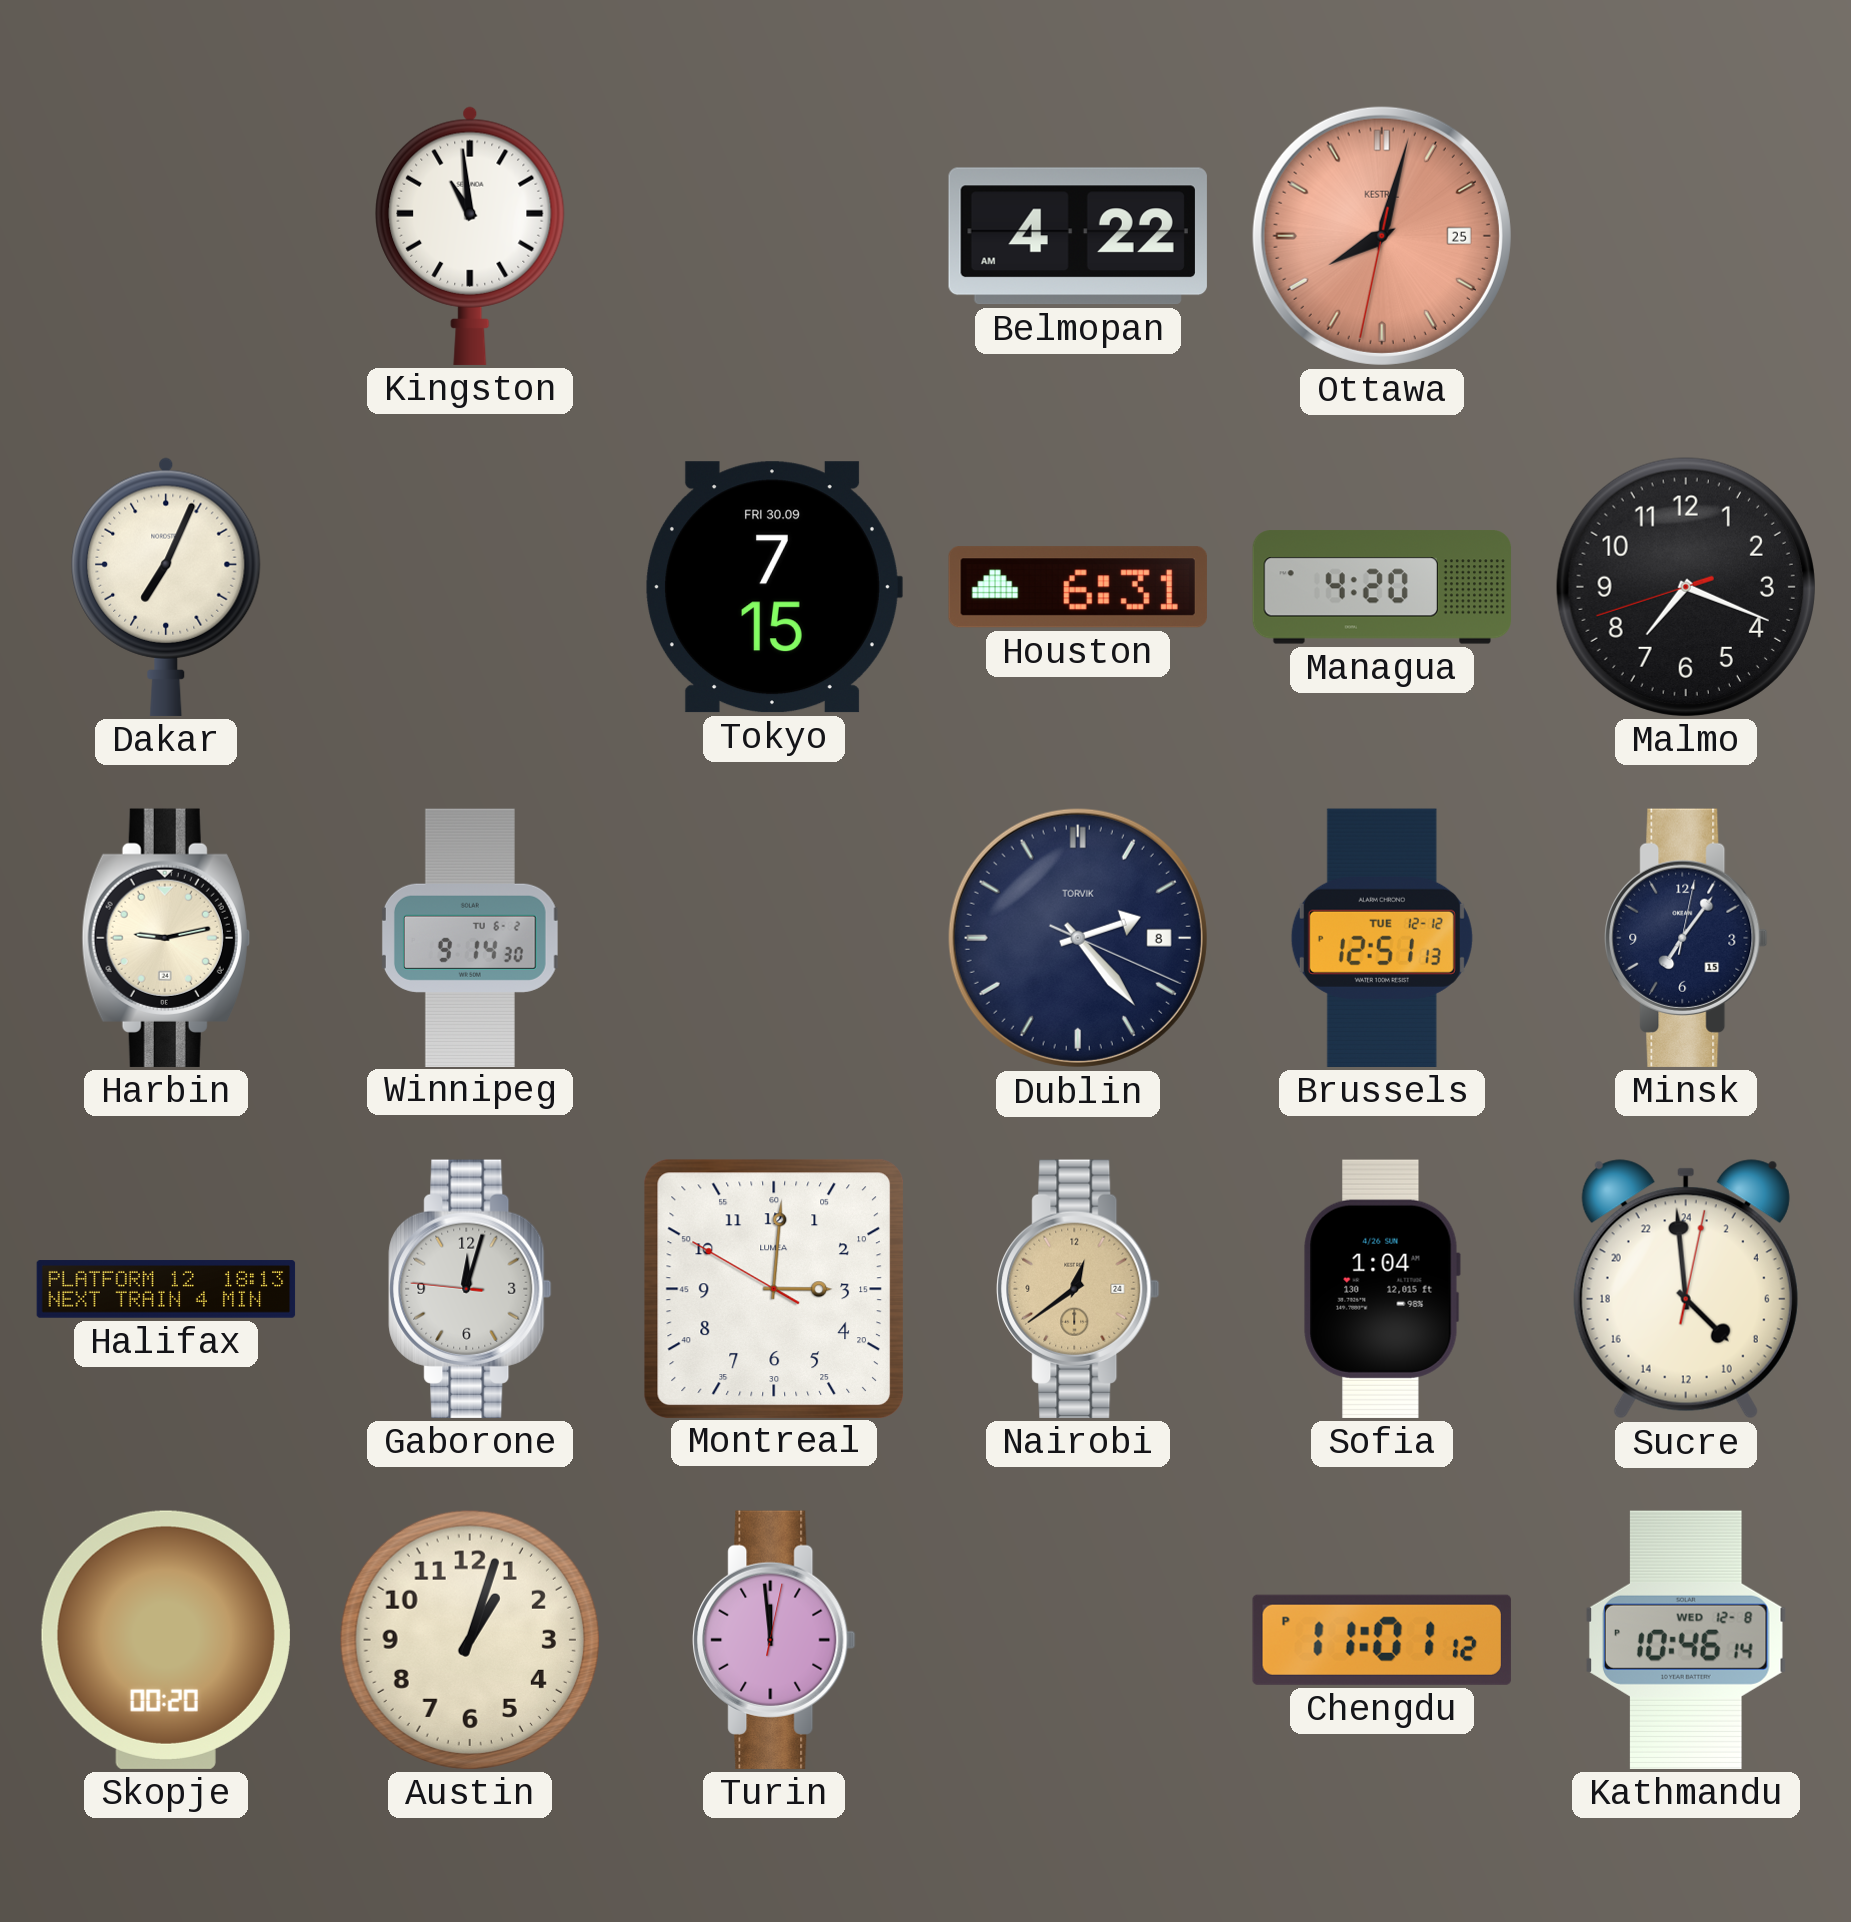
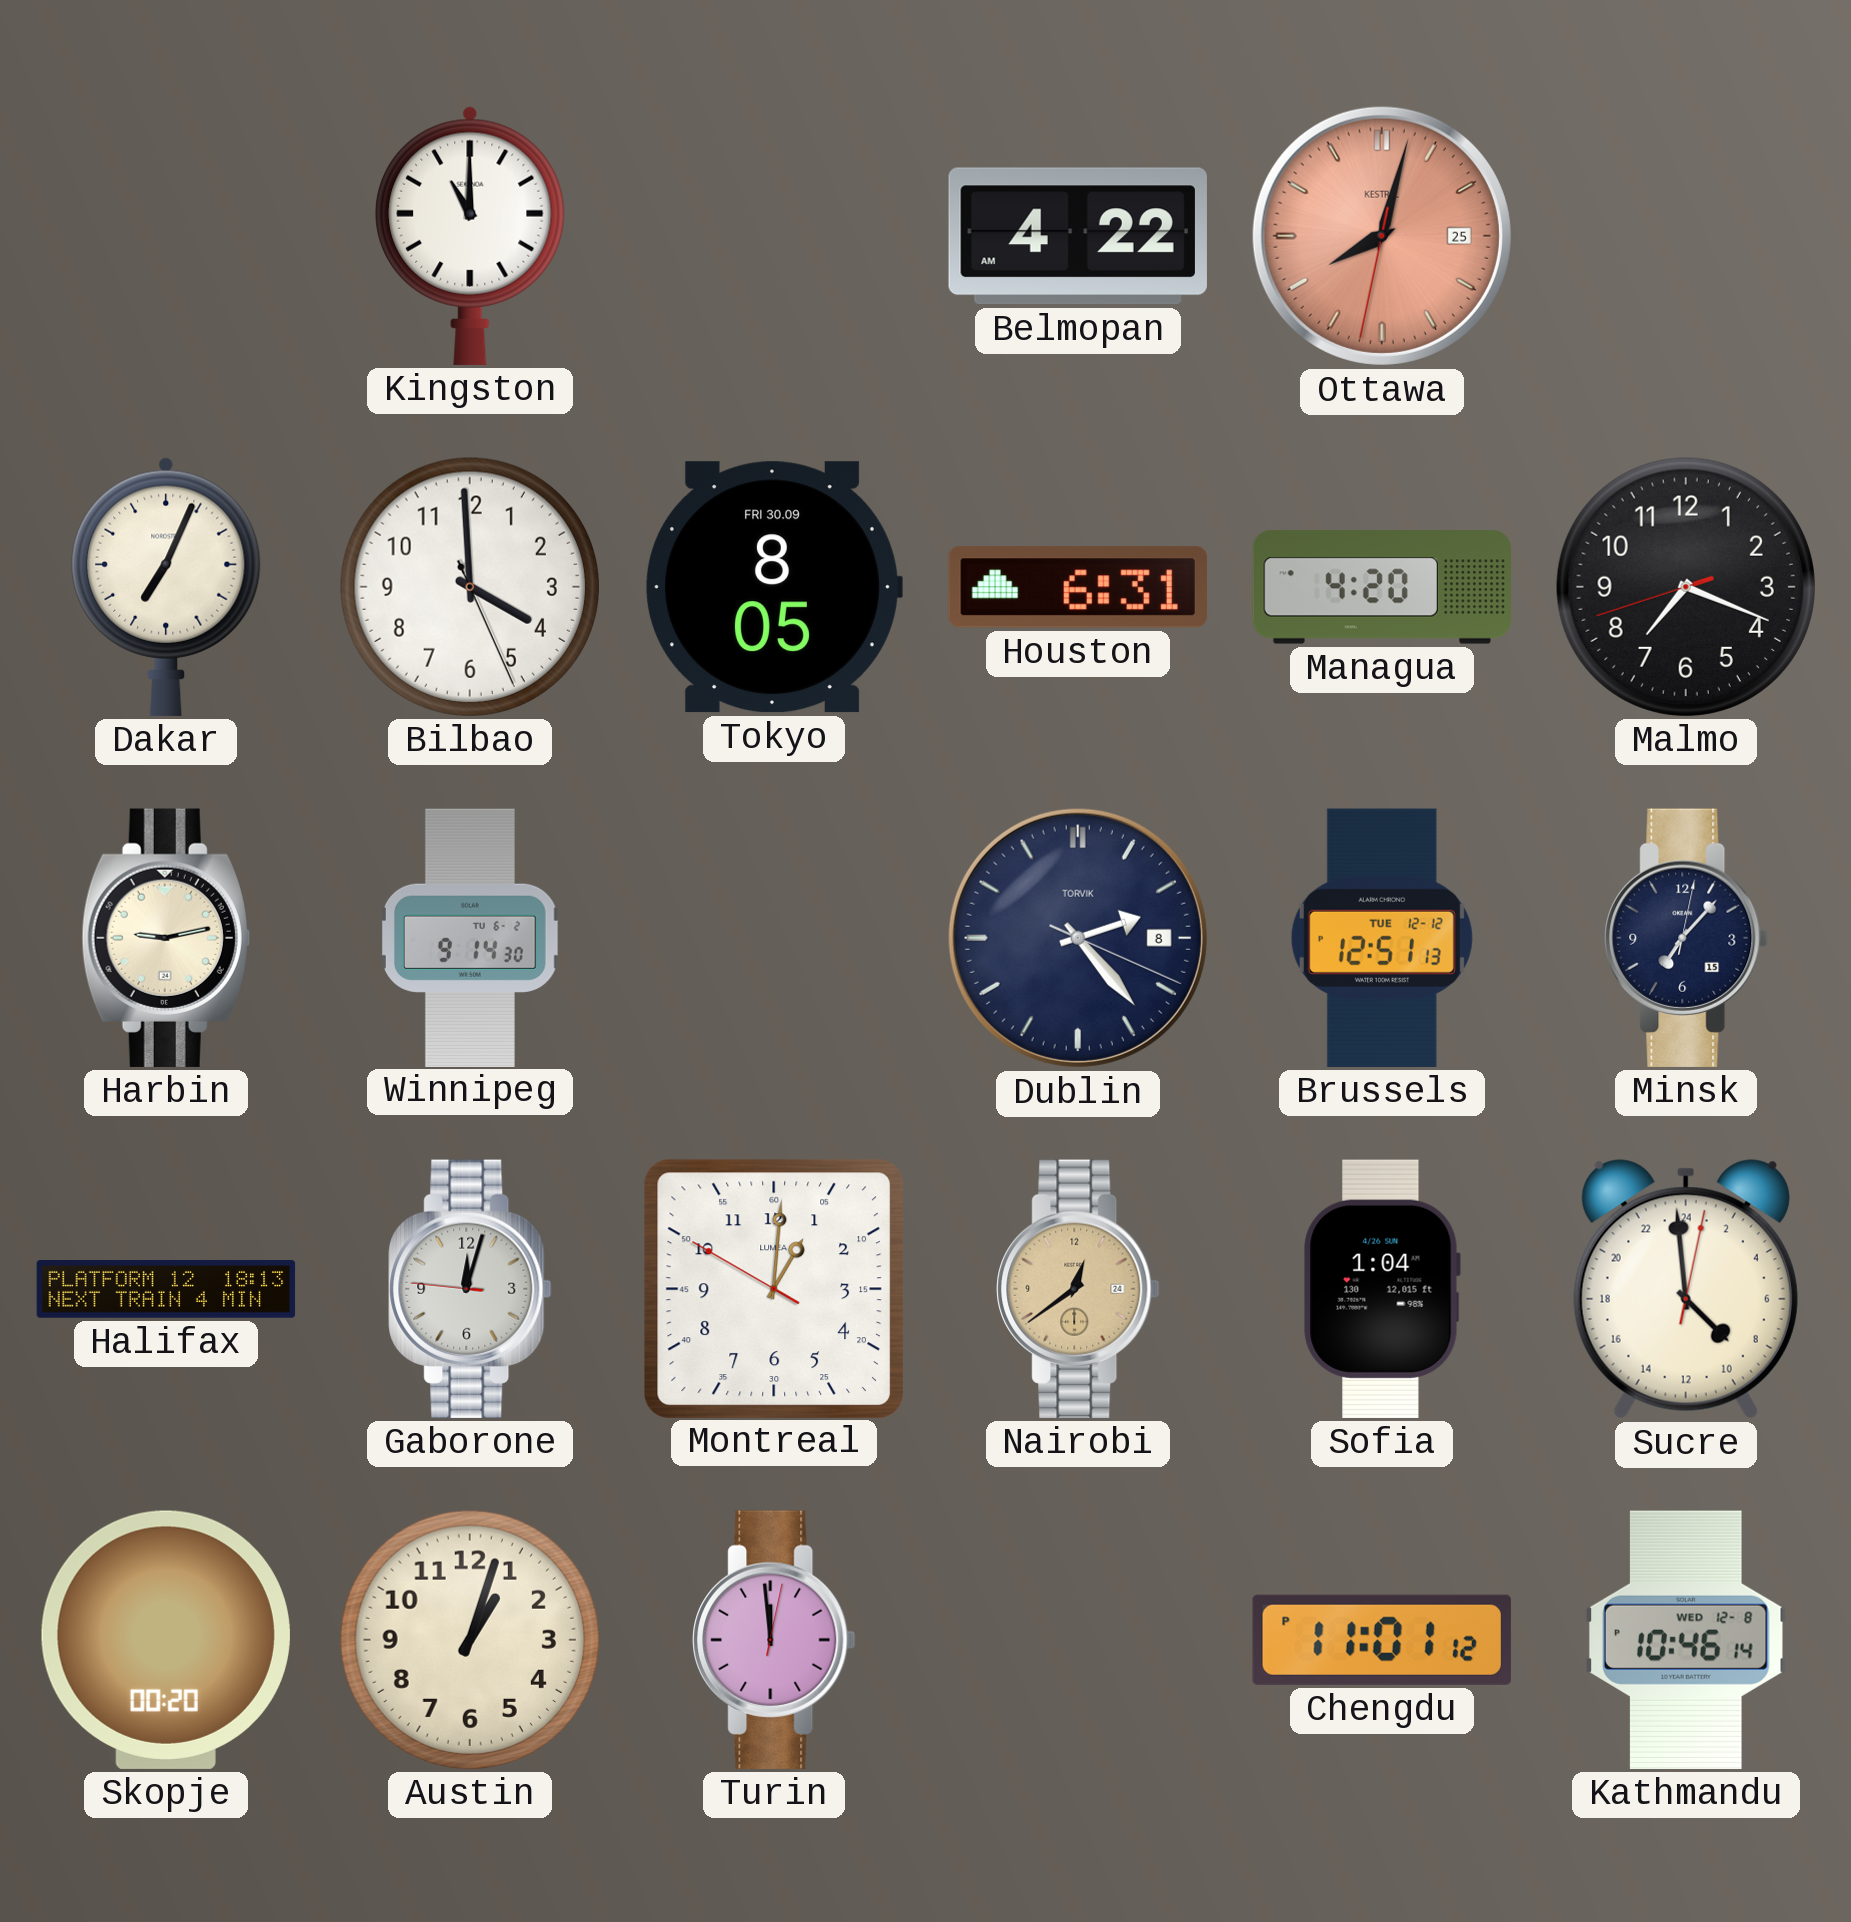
Kingston: 10:59 -> 11:00
Bilbao: none -> 3:59
Tokyo: 7:15 -> 8:05
Minsk: 7:06 -> 7:07
Montreal: 3:00 -> 1:00
